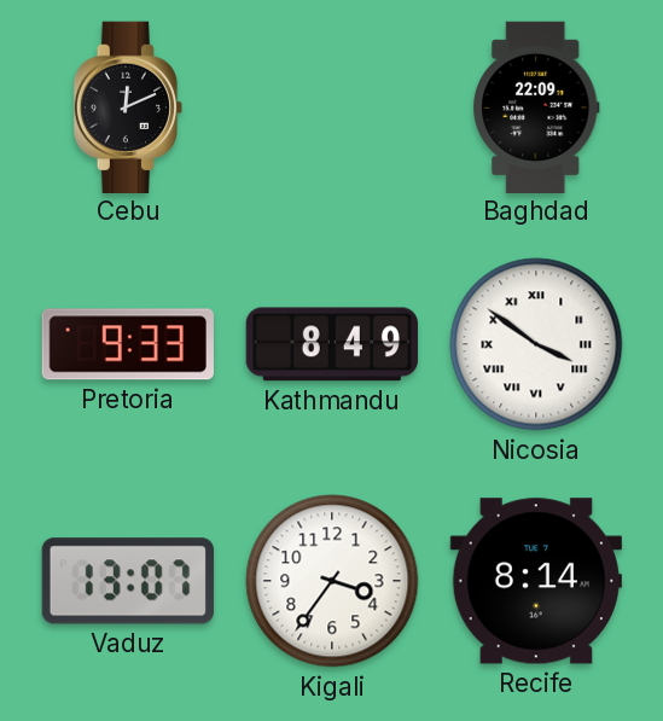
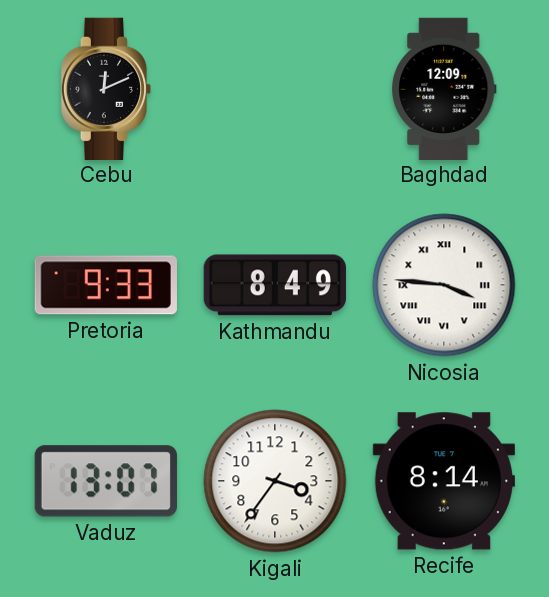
Baghdad: 22:09 -> 12:09
Nicosia: 3:51 -> 3:46
